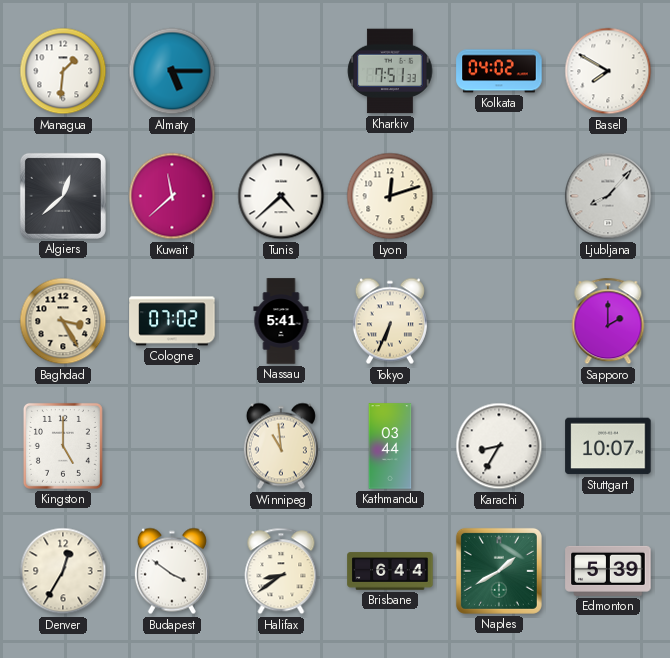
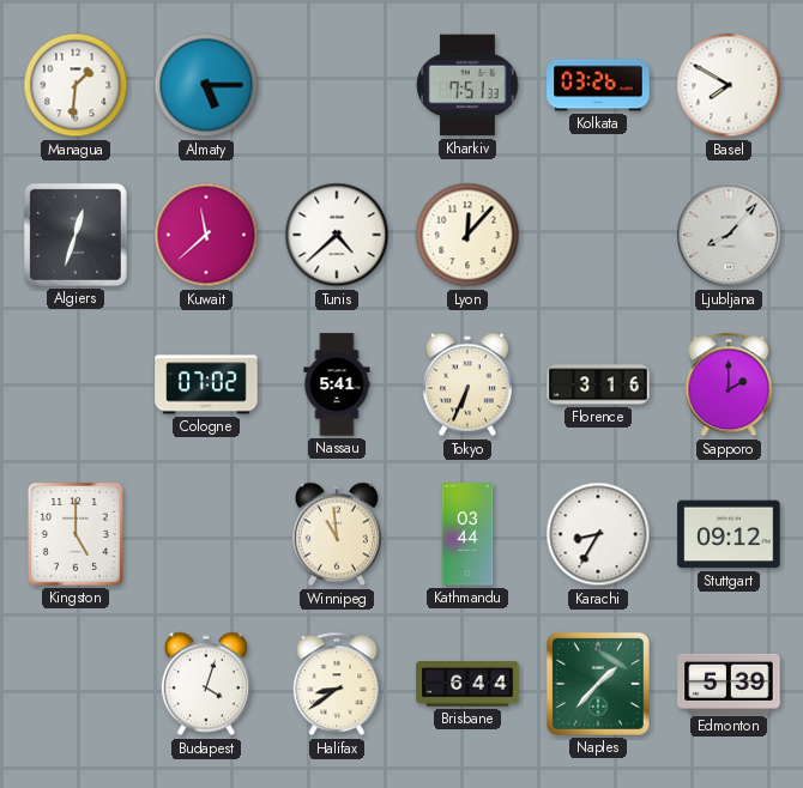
Kolkata: 04:02 -> 03:26
Algiers: 12:38 -> 12:33
Lyon: 12:12 -> 12:07
Baghdad: 3:25 -> none
Florence: none -> 3:16
Stuttgart: 10:07 -> 09:12
Denver: 12:35 -> none
Budapest: 3:51 -> 4:03
Naples: 1:40 -> 1:37
